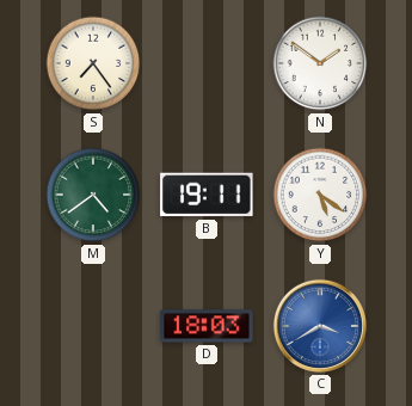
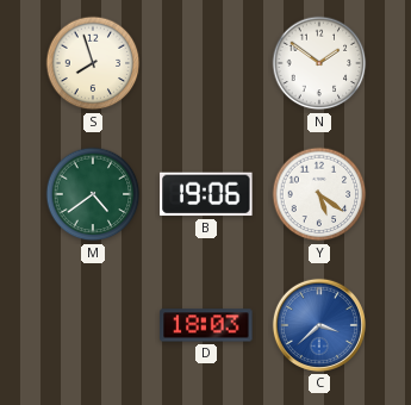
S: 7:24 -> 7:57
B: 19:11 -> 19:06
C: 3:40 -> 3:38
